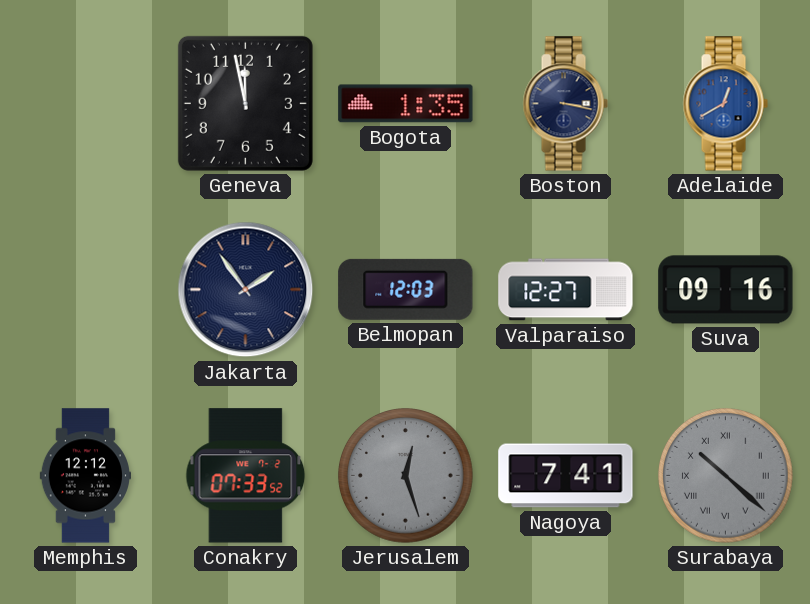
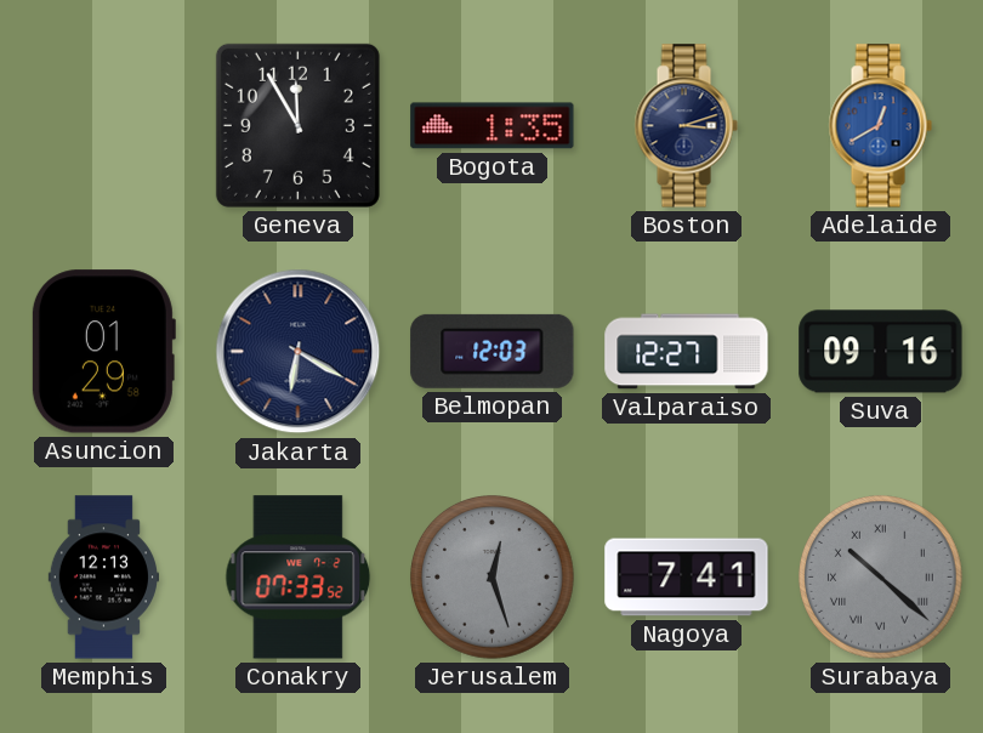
Geneva: 11:58 -> 11:55
Boston: 3:17 -> 3:12
Asuncion: none -> 01:29
Jakarta: 1:54 -> 6:20
Memphis: 12:12 -> 12:13
